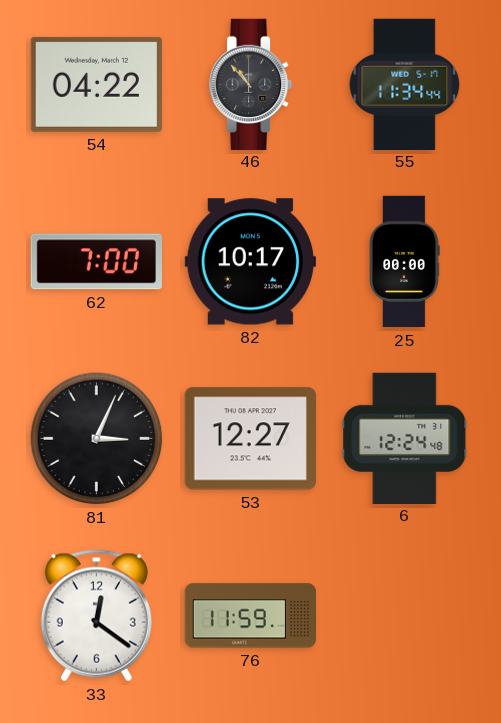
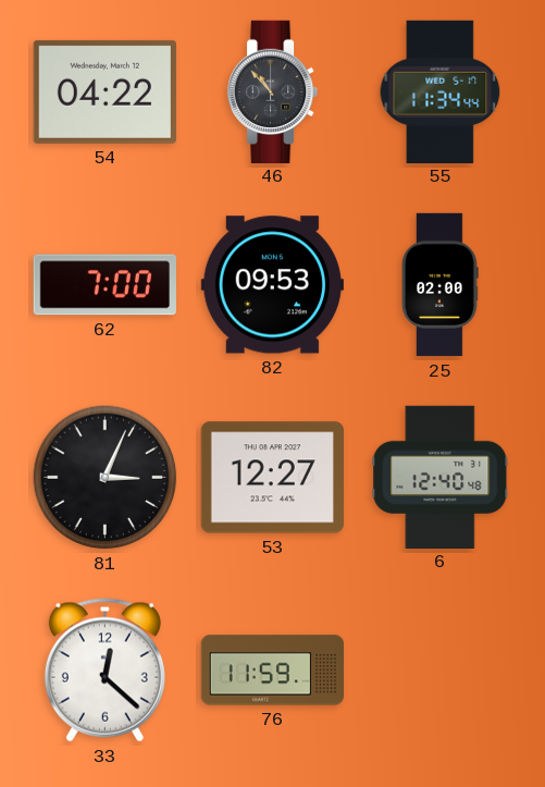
82: 10:17 -> 09:53
25: 00:00 -> 02:00
6: 12:24 -> 12:40
33: 12:21 -> 12:22
